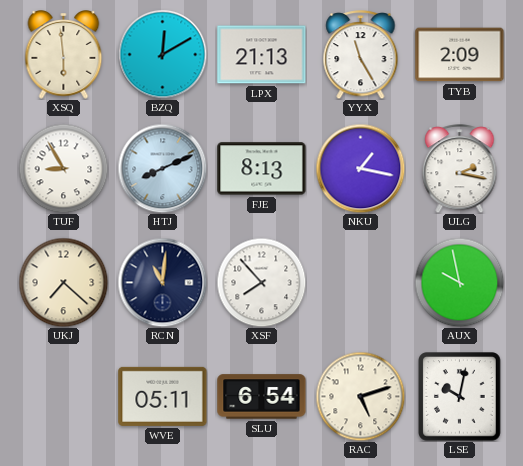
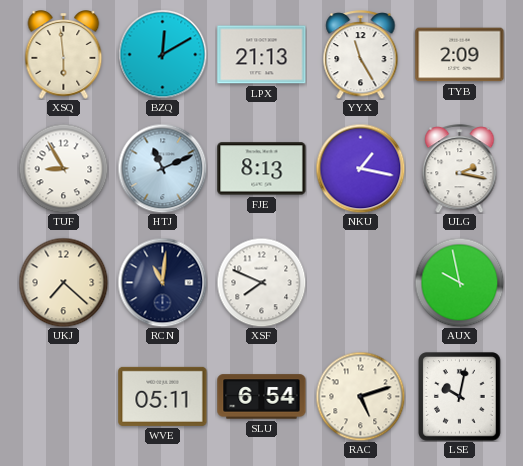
HTJ: 8:11 -> 11:11
XSF: 7:53 -> 7:49
